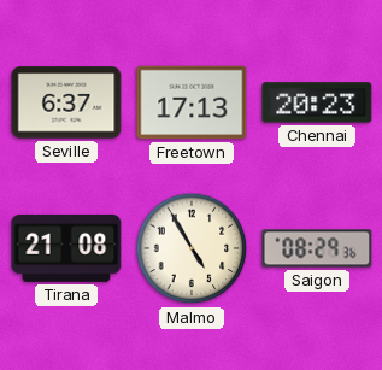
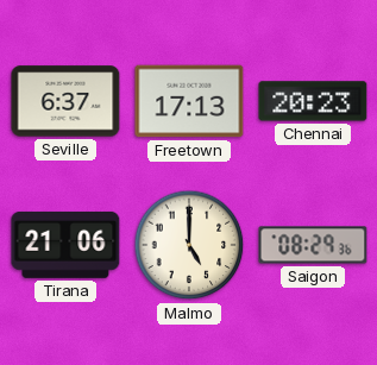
Tirana: 21:08 -> 21:06
Malmo: 4:55 -> 5:00
